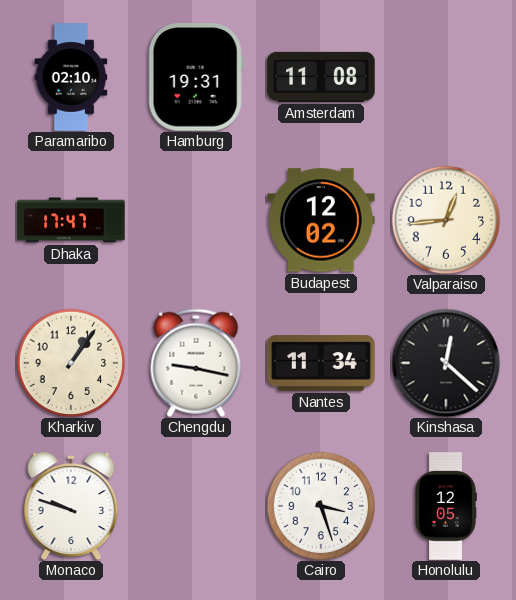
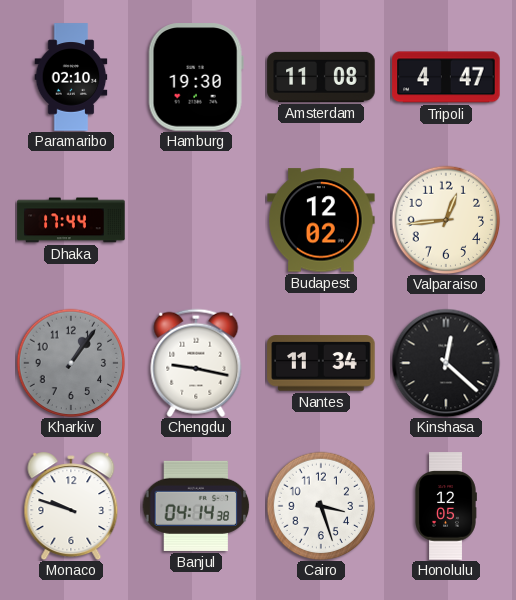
Hamburg: 19:31 -> 19:30
Tripoli: none -> 4:47
Dhaka: 17:47 -> 17:44
Kharkiv dial: cream -> grey
Banjul: none -> 04:14
